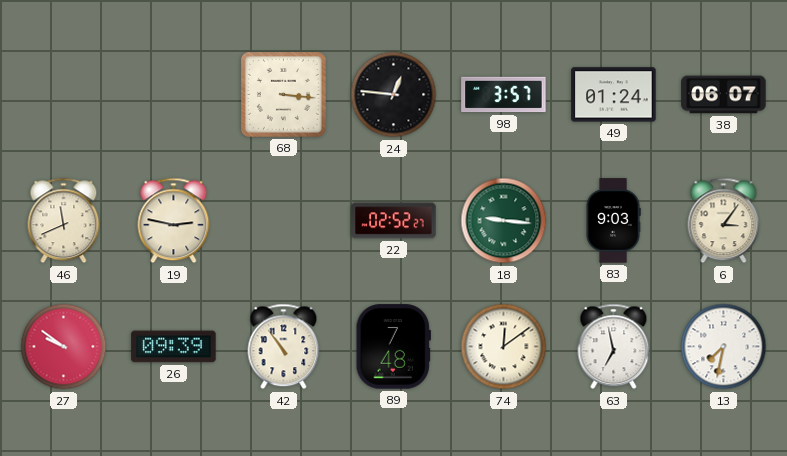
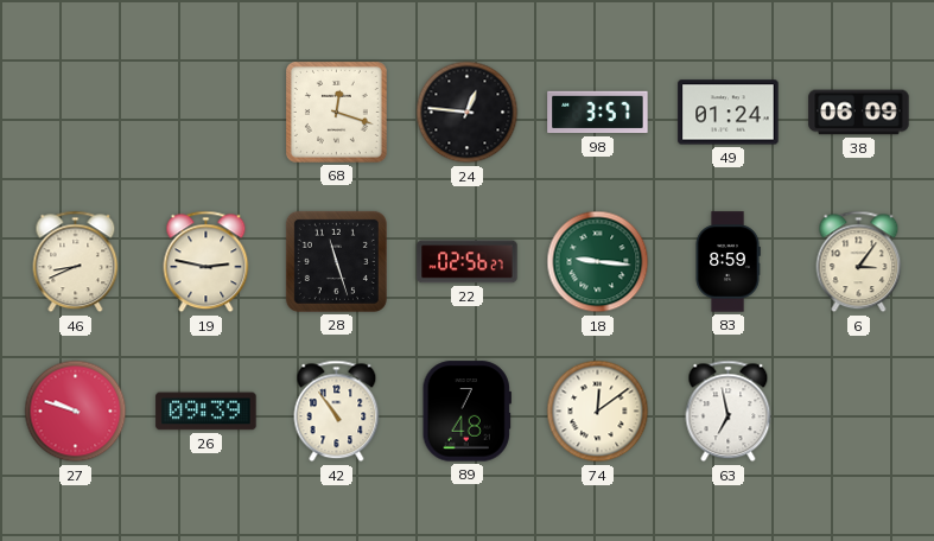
68: 3:16 -> 12:18
38: 06:07 -> 06:09
46: 11:41 -> 8:41
28: none -> 11:27
22: 02:52 -> 02:56
83: 9:03 -> 8:59
27: 9:51 -> 9:48
13: 7:32 -> none
